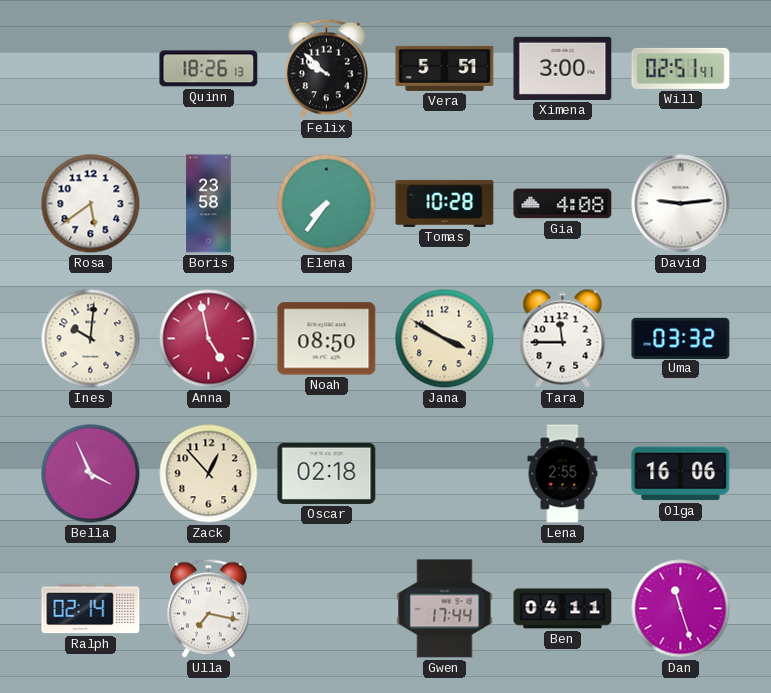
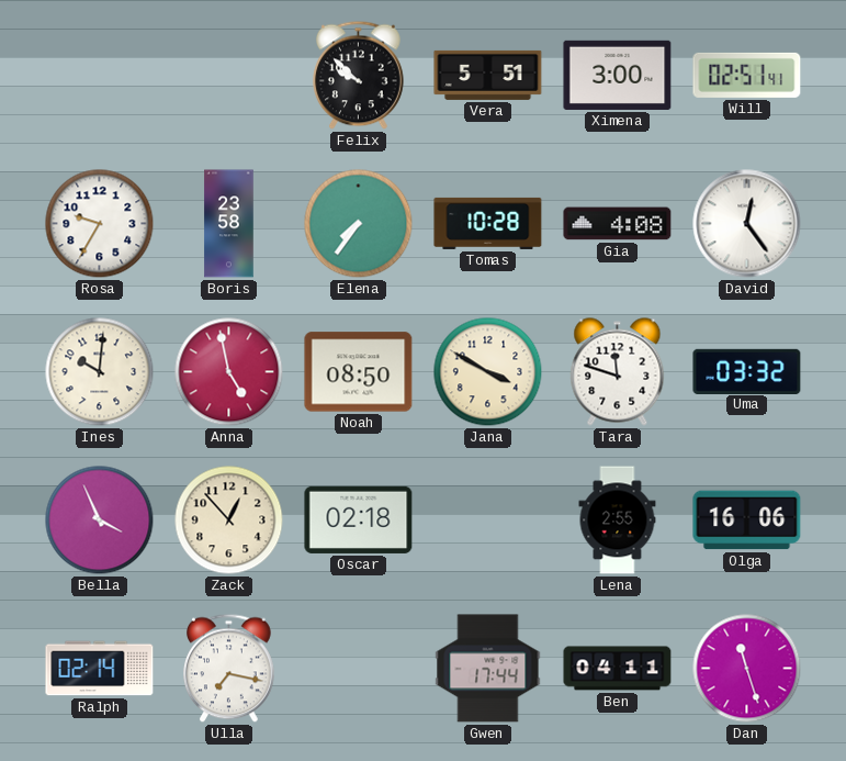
Quinn: 18:26 -> none
Rosa: 5:39 -> 9:35
David: 9:14 -> 12:24
Tara: 11:45 -> 11:48
